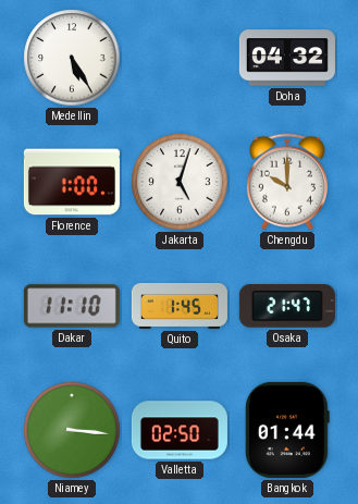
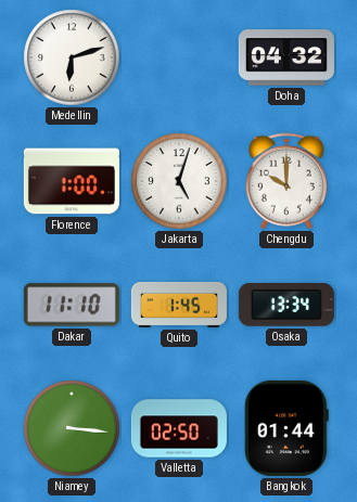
Medellin: 5:25 -> 6:12
Osaka: 21:47 -> 13:34
